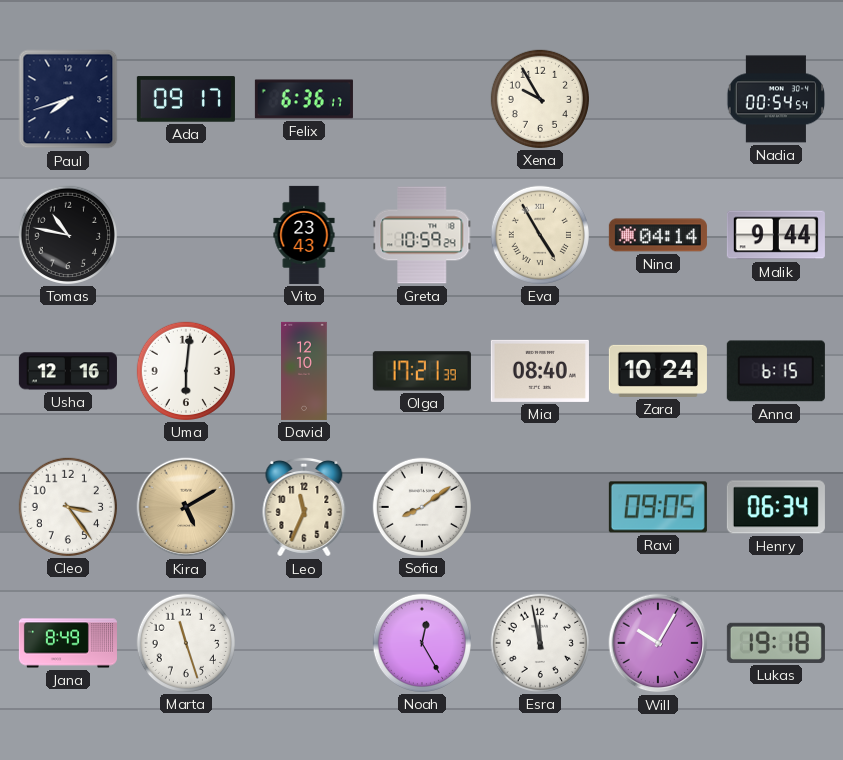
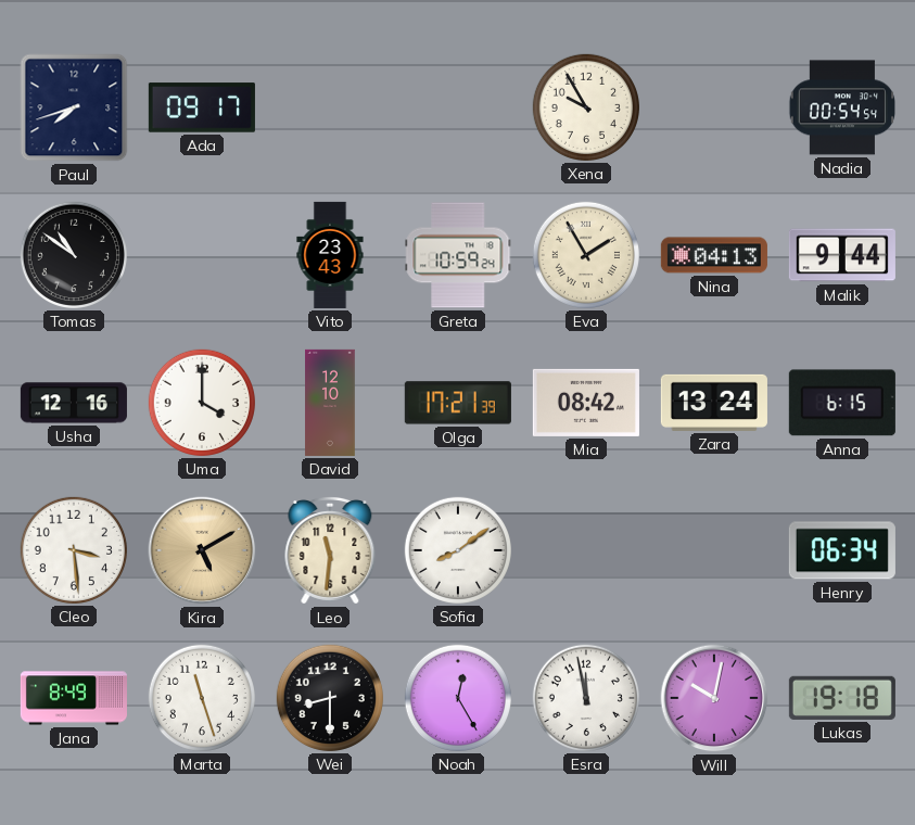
Felix: 6:36 -> none
Tomas: 10:47 -> 10:51
Eva: 4:55 -> 1:55
Nina: 04:14 -> 04:13
Uma: 6:01 -> 4:00
Mia: 08:40 -> 08:42
Zara: 10:24 -> 13:24
Cleo: 3:24 -> 3:29
Leo: 11:34 -> 11:31
Ravi: 09:05 -> none
Wei: none -> 8:30
Will: 10:05 -> 10:02
